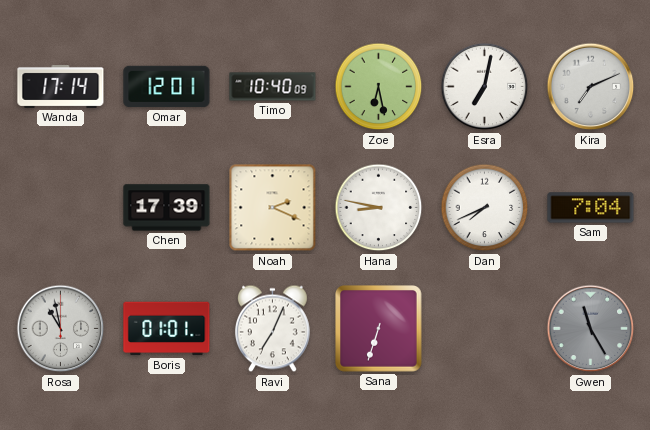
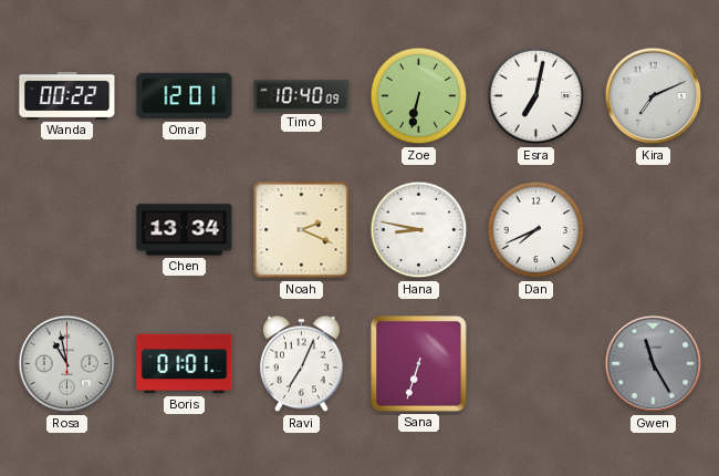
Wanda: 17:14 -> 00:22
Zoe: 6:28 -> 6:32
Chen: 17:39 -> 13:34
Sam: 7:04 -> none
